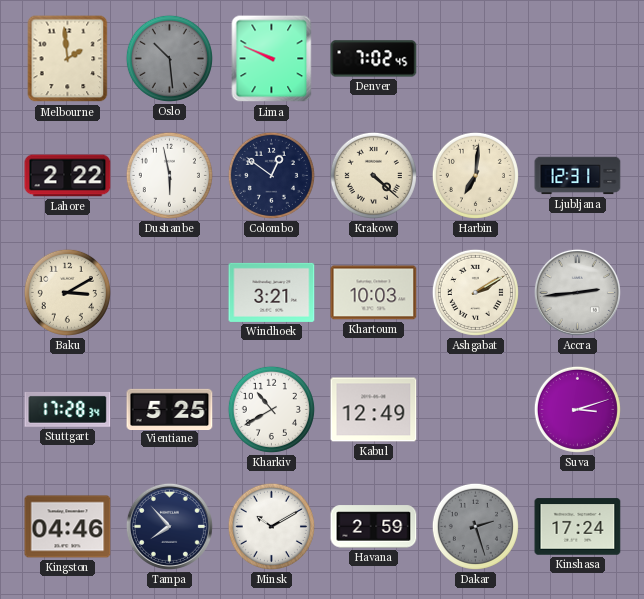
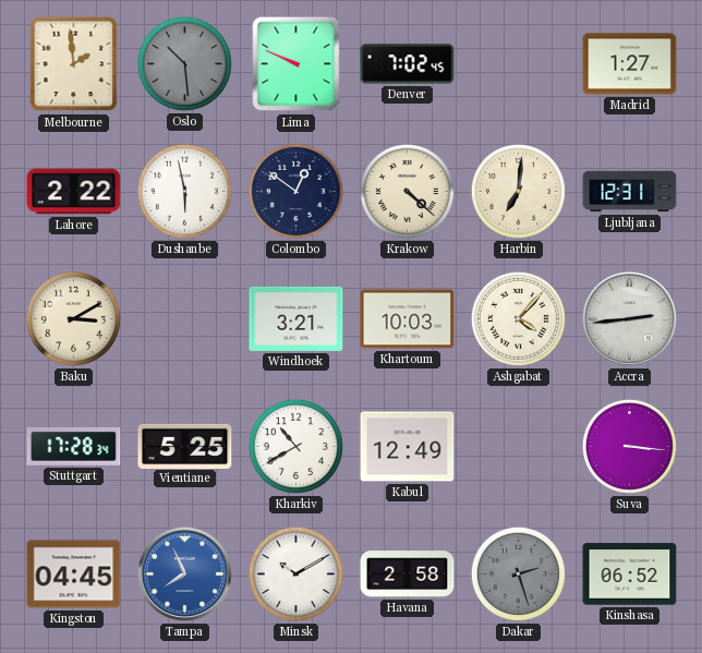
Madrid: none -> 1:27
Ashgabat: 2:10 -> 4:07
Suva: 3:12 -> 3:16
Kingston: 04:46 -> 04:45
Tampa: 7:53 -> 7:56
Tampa dial: navy -> blue
Havana: 2:59 -> 2:58
Kinshasa: 17:24 -> 06:52
